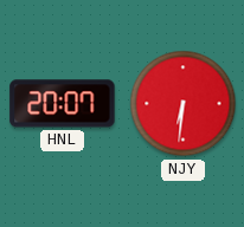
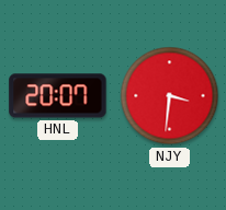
NJY: 6:31 -> 3:31
